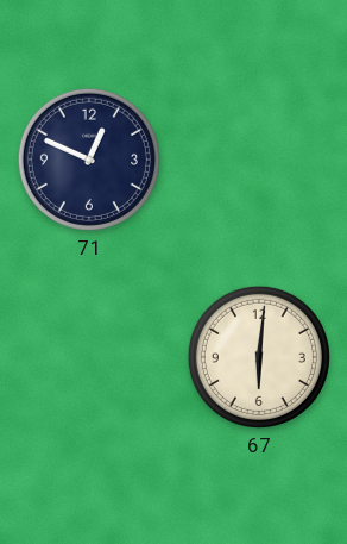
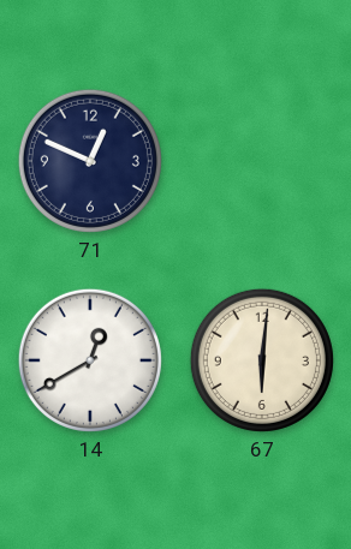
14: none -> 12:40
